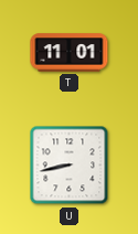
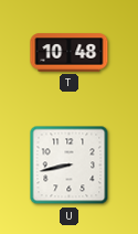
T: 11:01 -> 10:48
